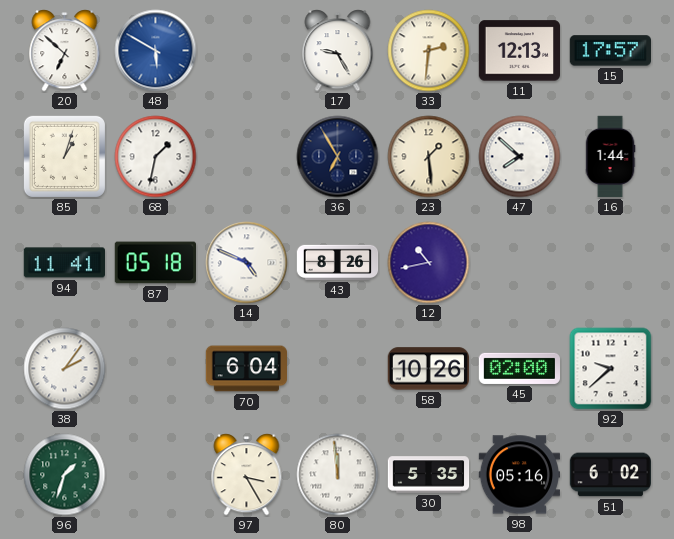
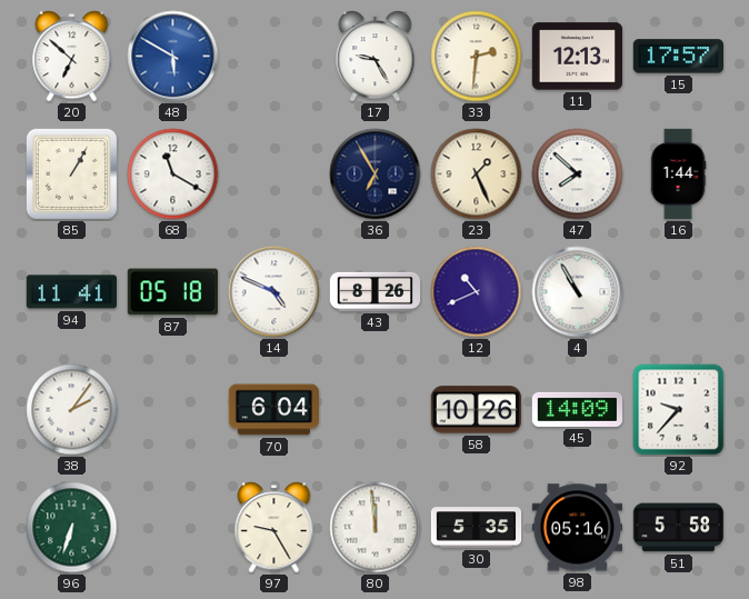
85: 1:03 -> 1:05
68: 1:32 -> 11:20
23: 1:29 -> 1:26
12: 10:43 -> 10:41
4: none -> 10:55
45: 02:00 -> 14:09
92: 9:38 -> 9:37
96: 1:33 -> 6:33
97: 3:25 -> 9:25
51: 6:02 -> 5:58
